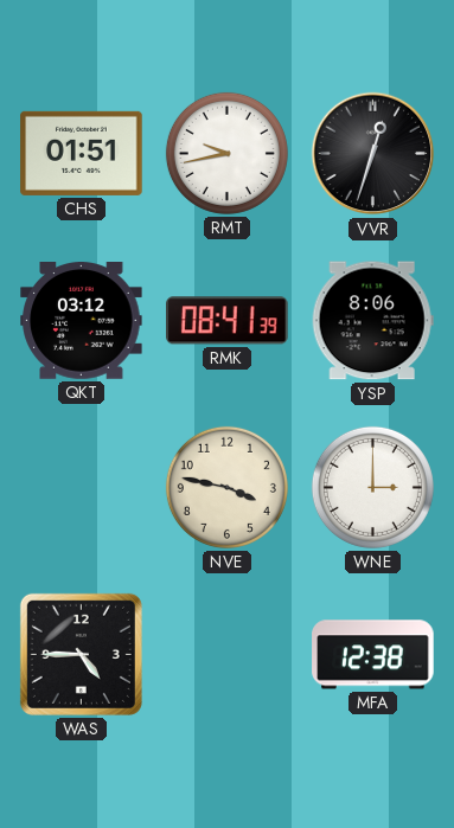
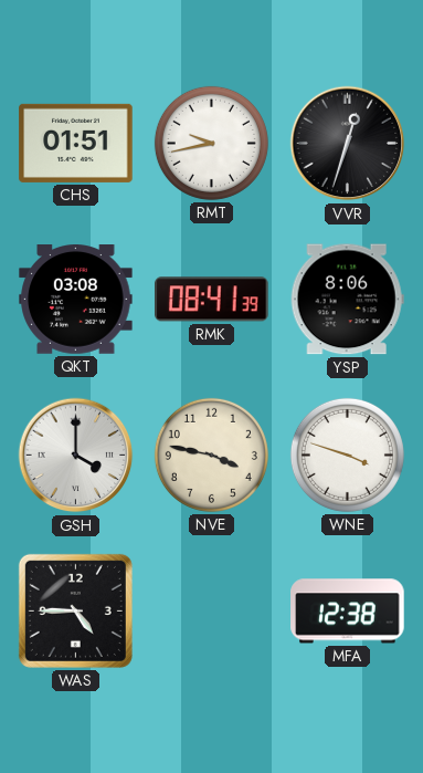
QKT: 03:12 -> 03:08
GSH: none -> 4:00
WNE: 3:00 -> 3:48
